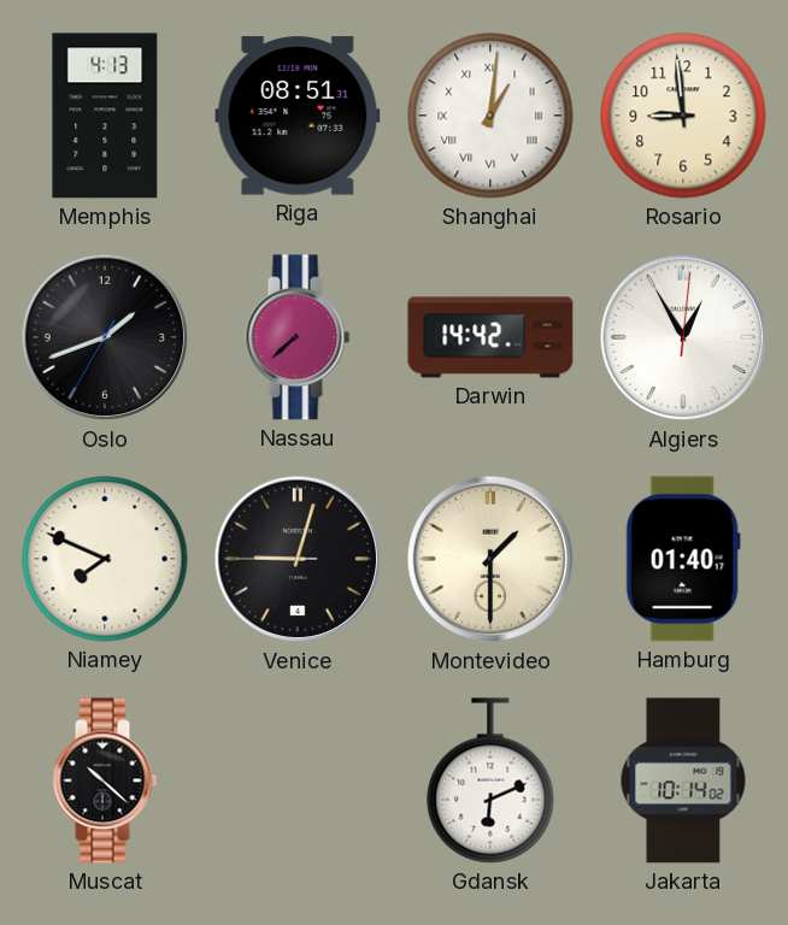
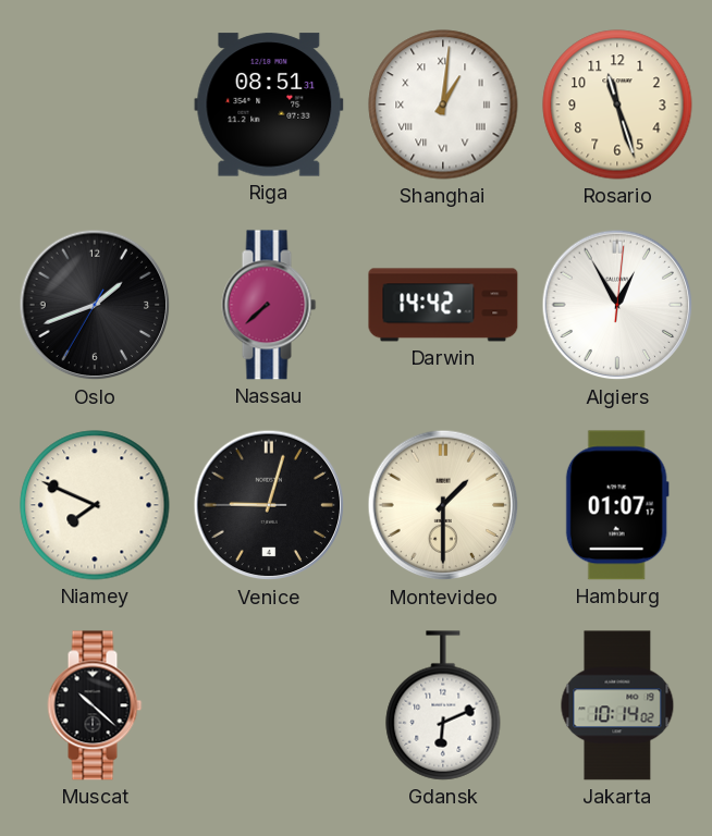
Memphis: 4:13 -> none
Rosario: 8:59 -> 11:27
Hamburg: 01:40 -> 01:07
